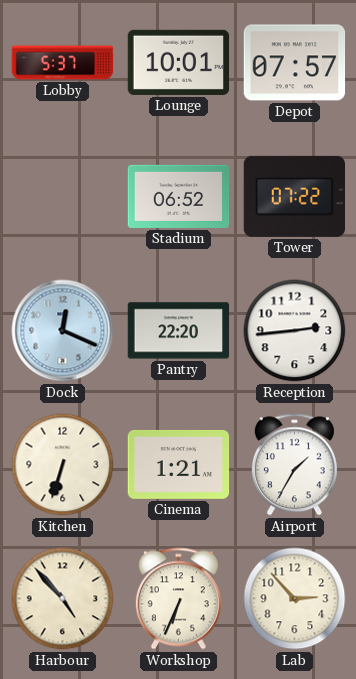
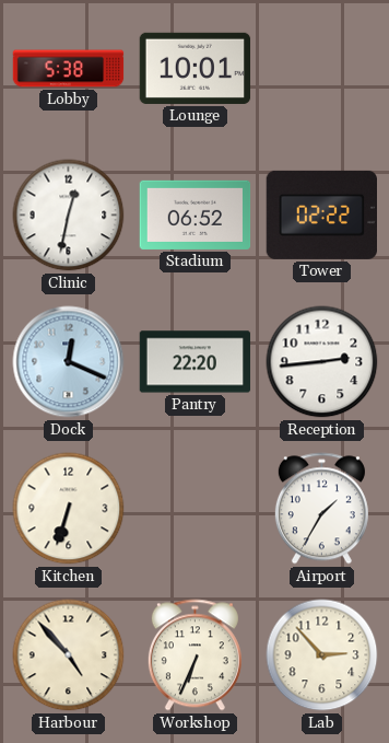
Lobby: 5:37 -> 5:38
Depot: 07:57 -> none
Clinic: none -> 12:32
Tower: 07:22 -> 02:22
Cinema: 1:21 -> none
